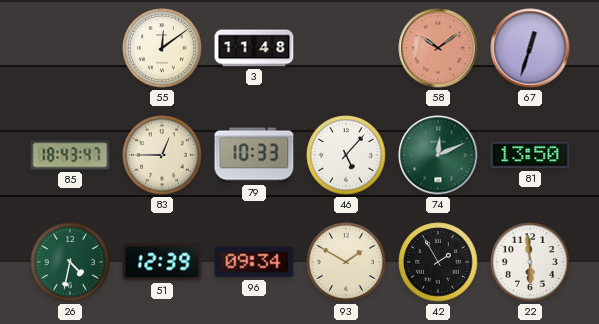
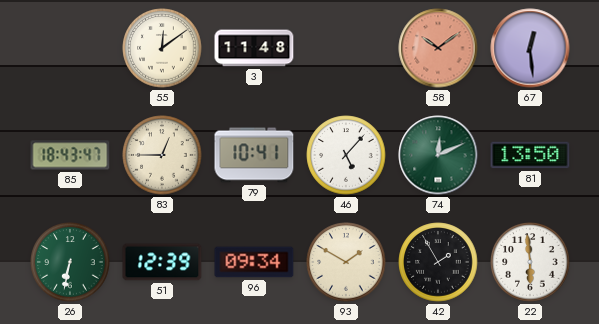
67: 12:33 -> 12:29
79: 10:33 -> 10:41
26: 4:32 -> 6:32
